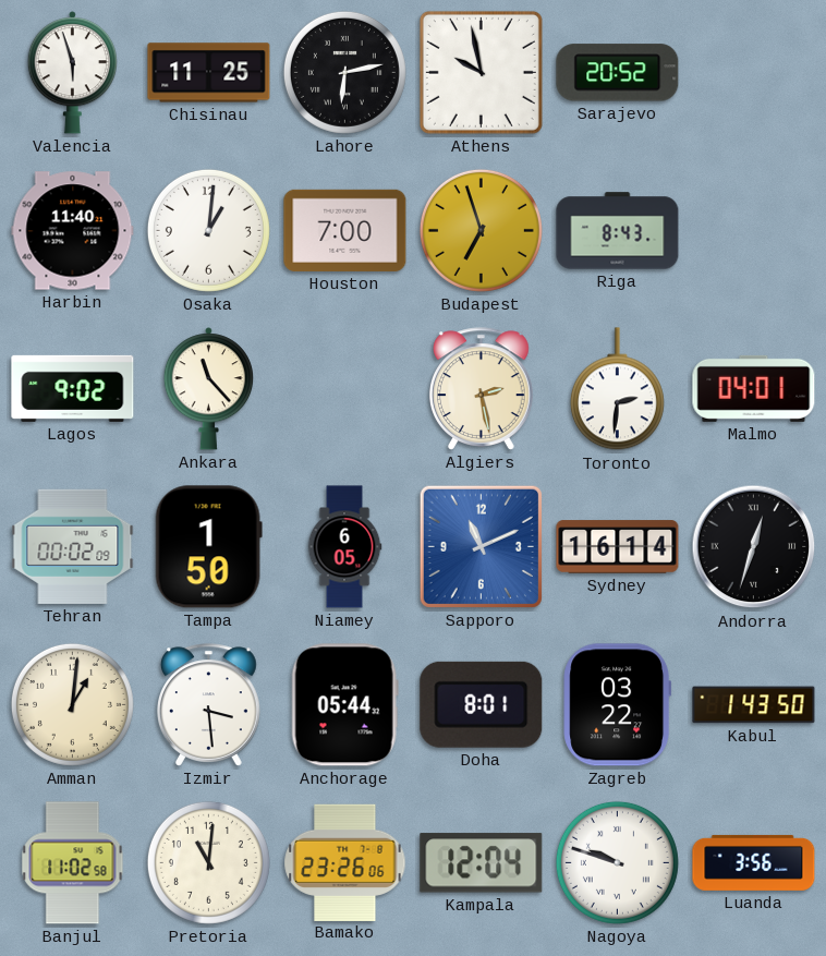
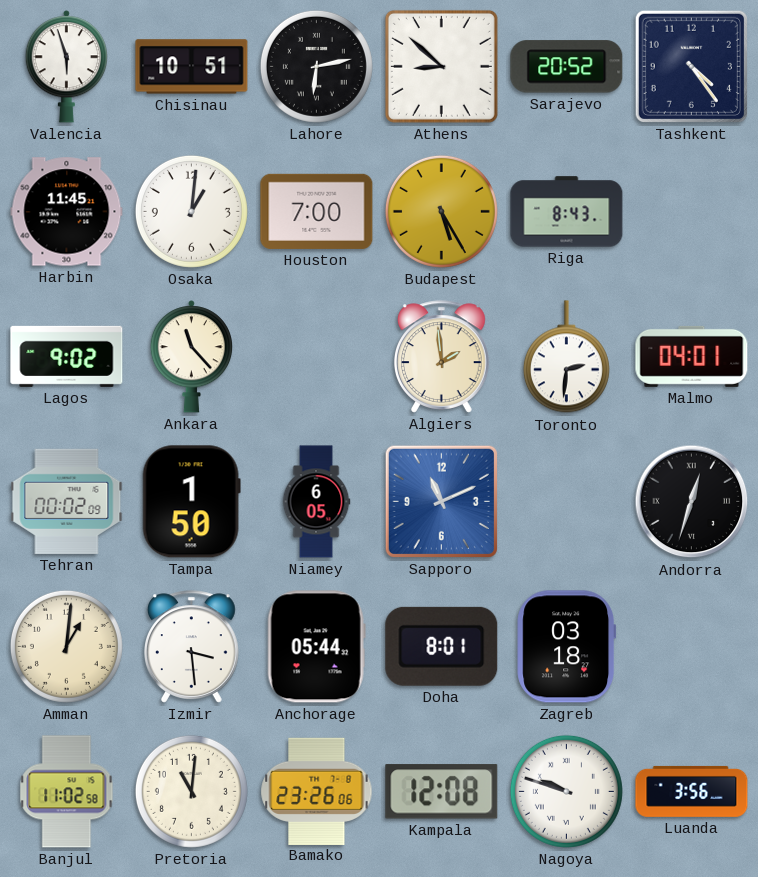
Chisinau: 11:25 -> 10:51
Athens: 9:58 -> 8:52
Tashkent: none -> 4:24
Harbin: 11:40 -> 11:45
Budapest: 6:57 -> 5:25
Algiers: 2:28 -> 1:59
Sydney: 16:14 -> none
Zagreb: 03:22 -> 03:18
Kabul: 1:43 -> none
Kampala: 12:04 -> 12:08
